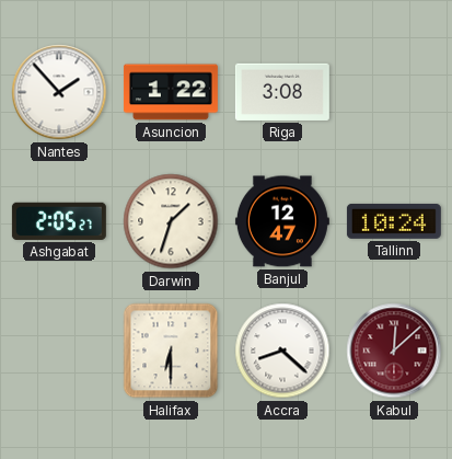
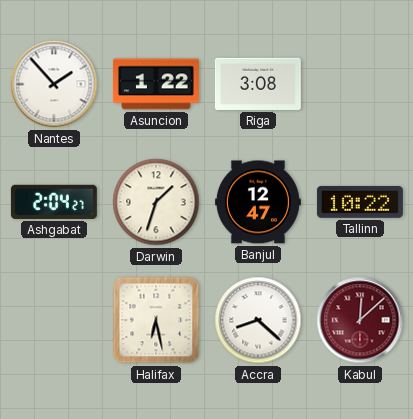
Ashgabat: 2:05 -> 2:04
Tallinn: 10:24 -> 10:22
Halifax: 6:30 -> 6:28
